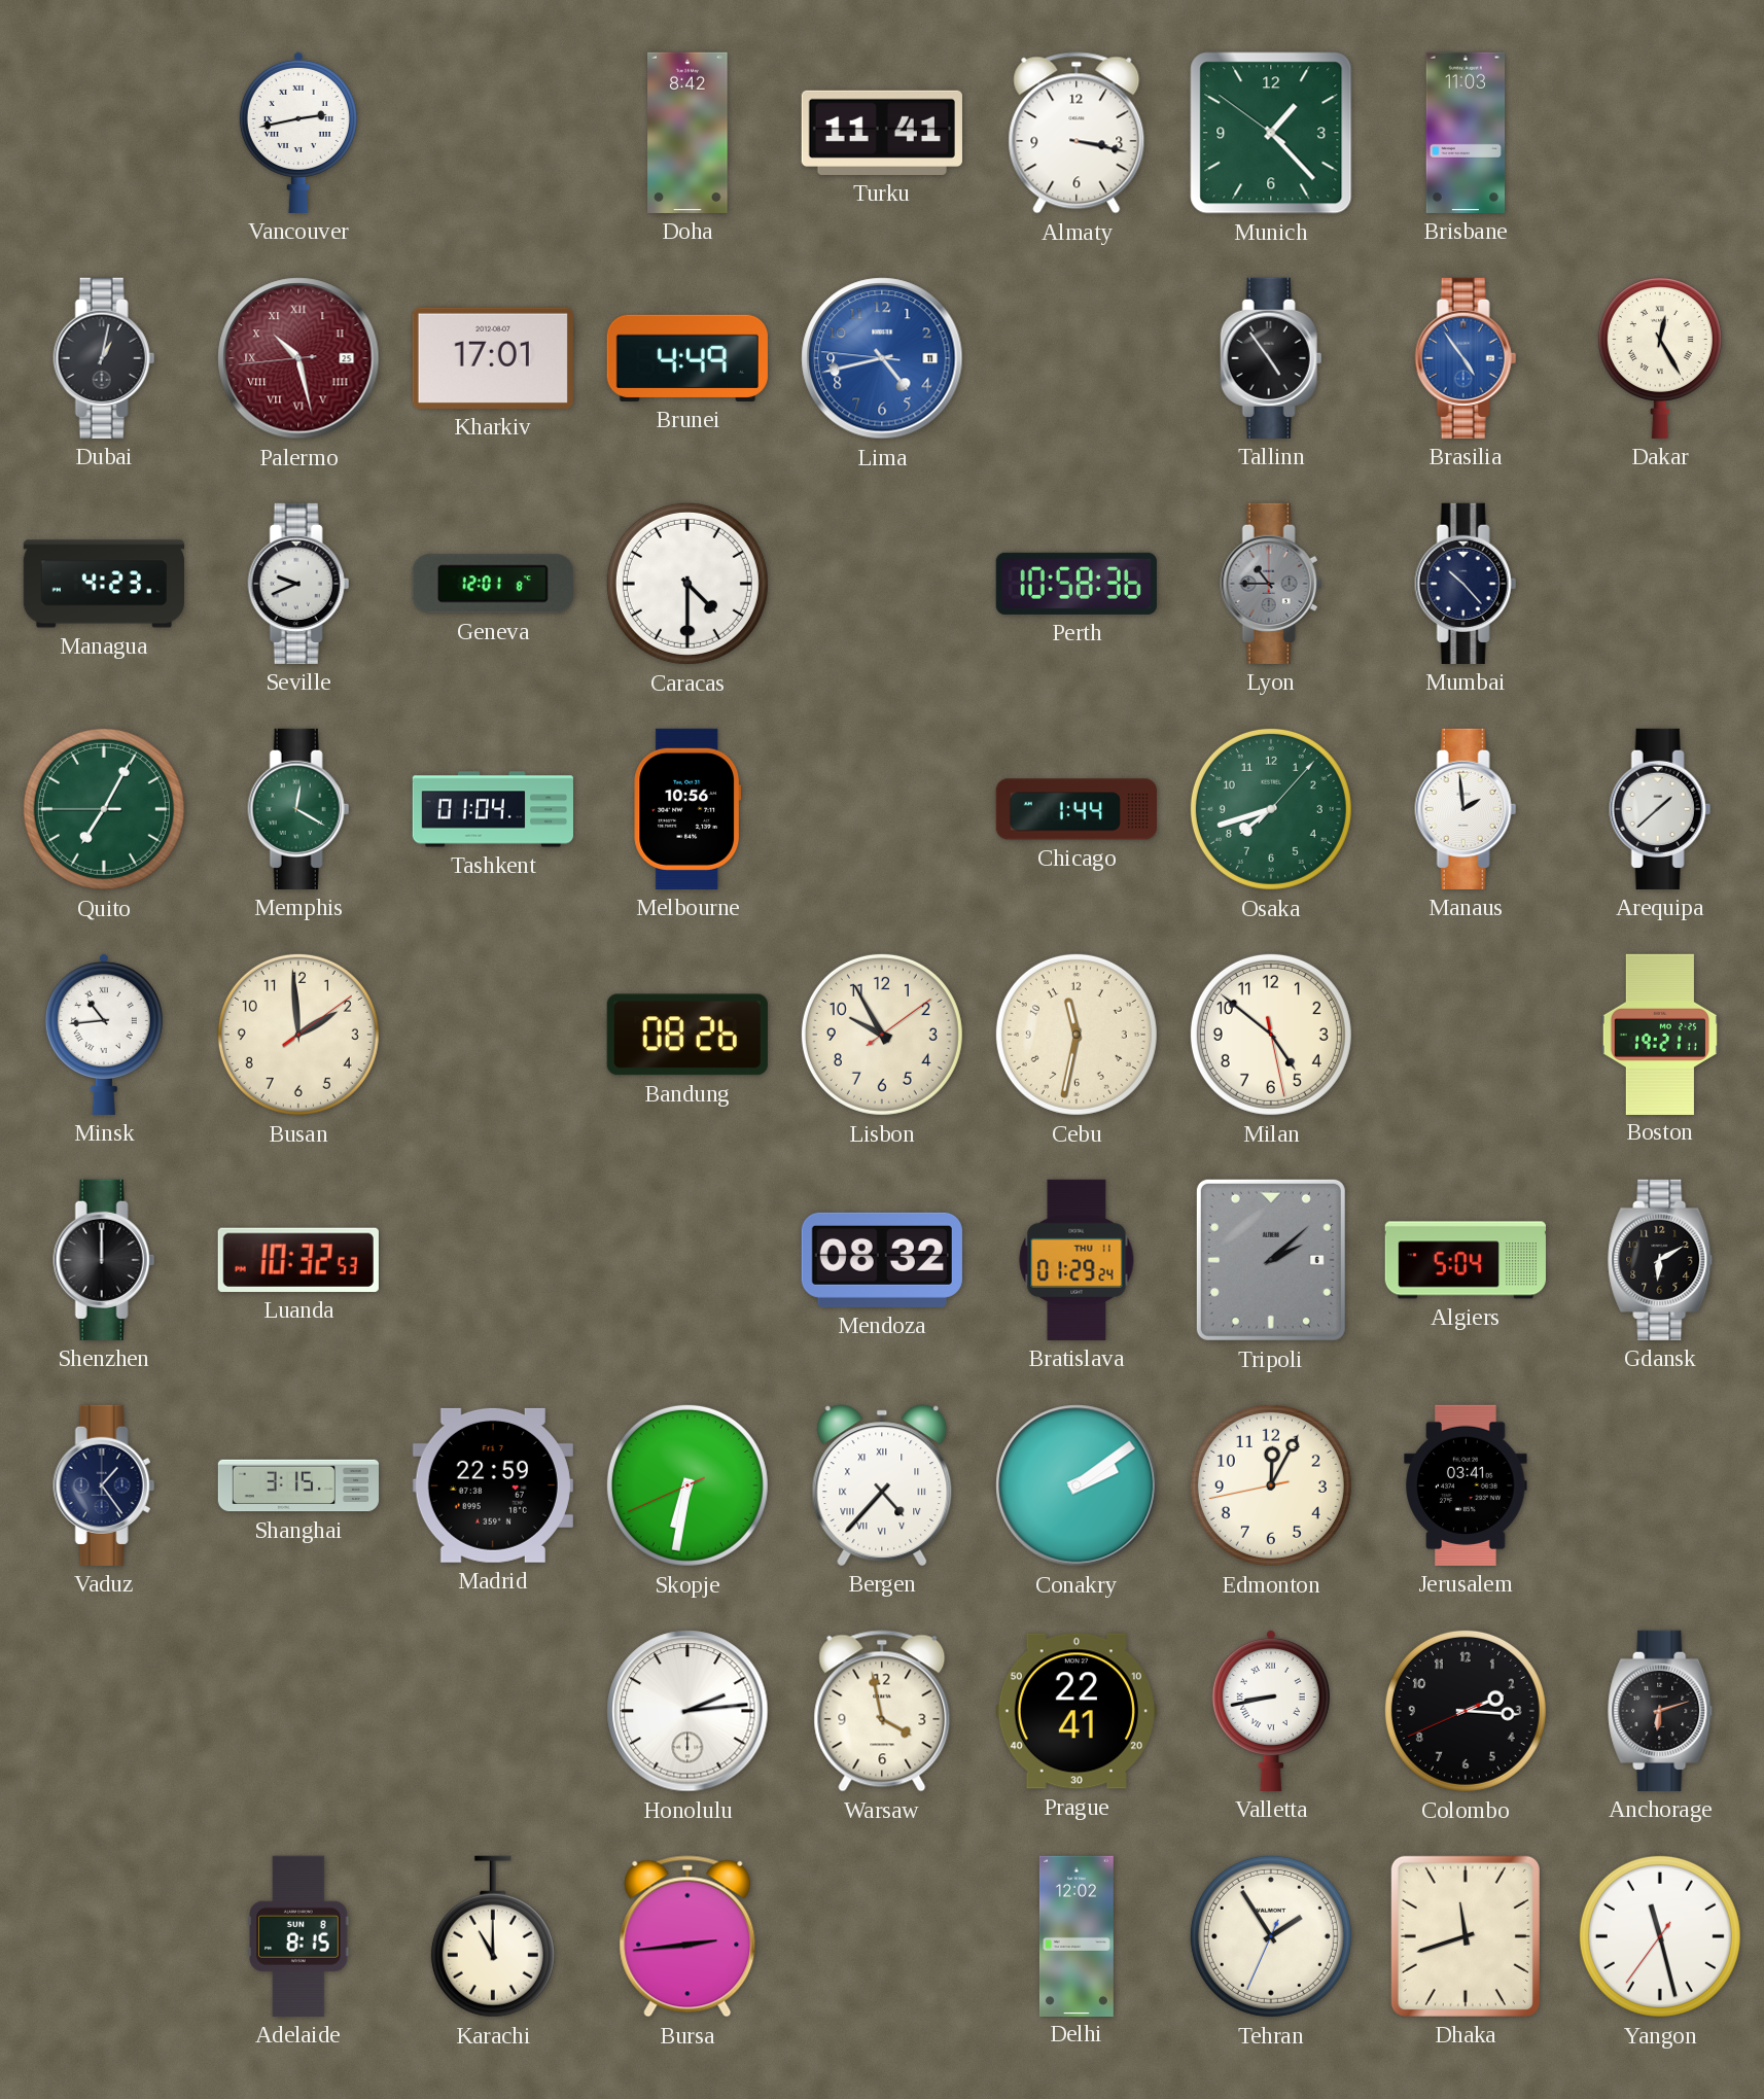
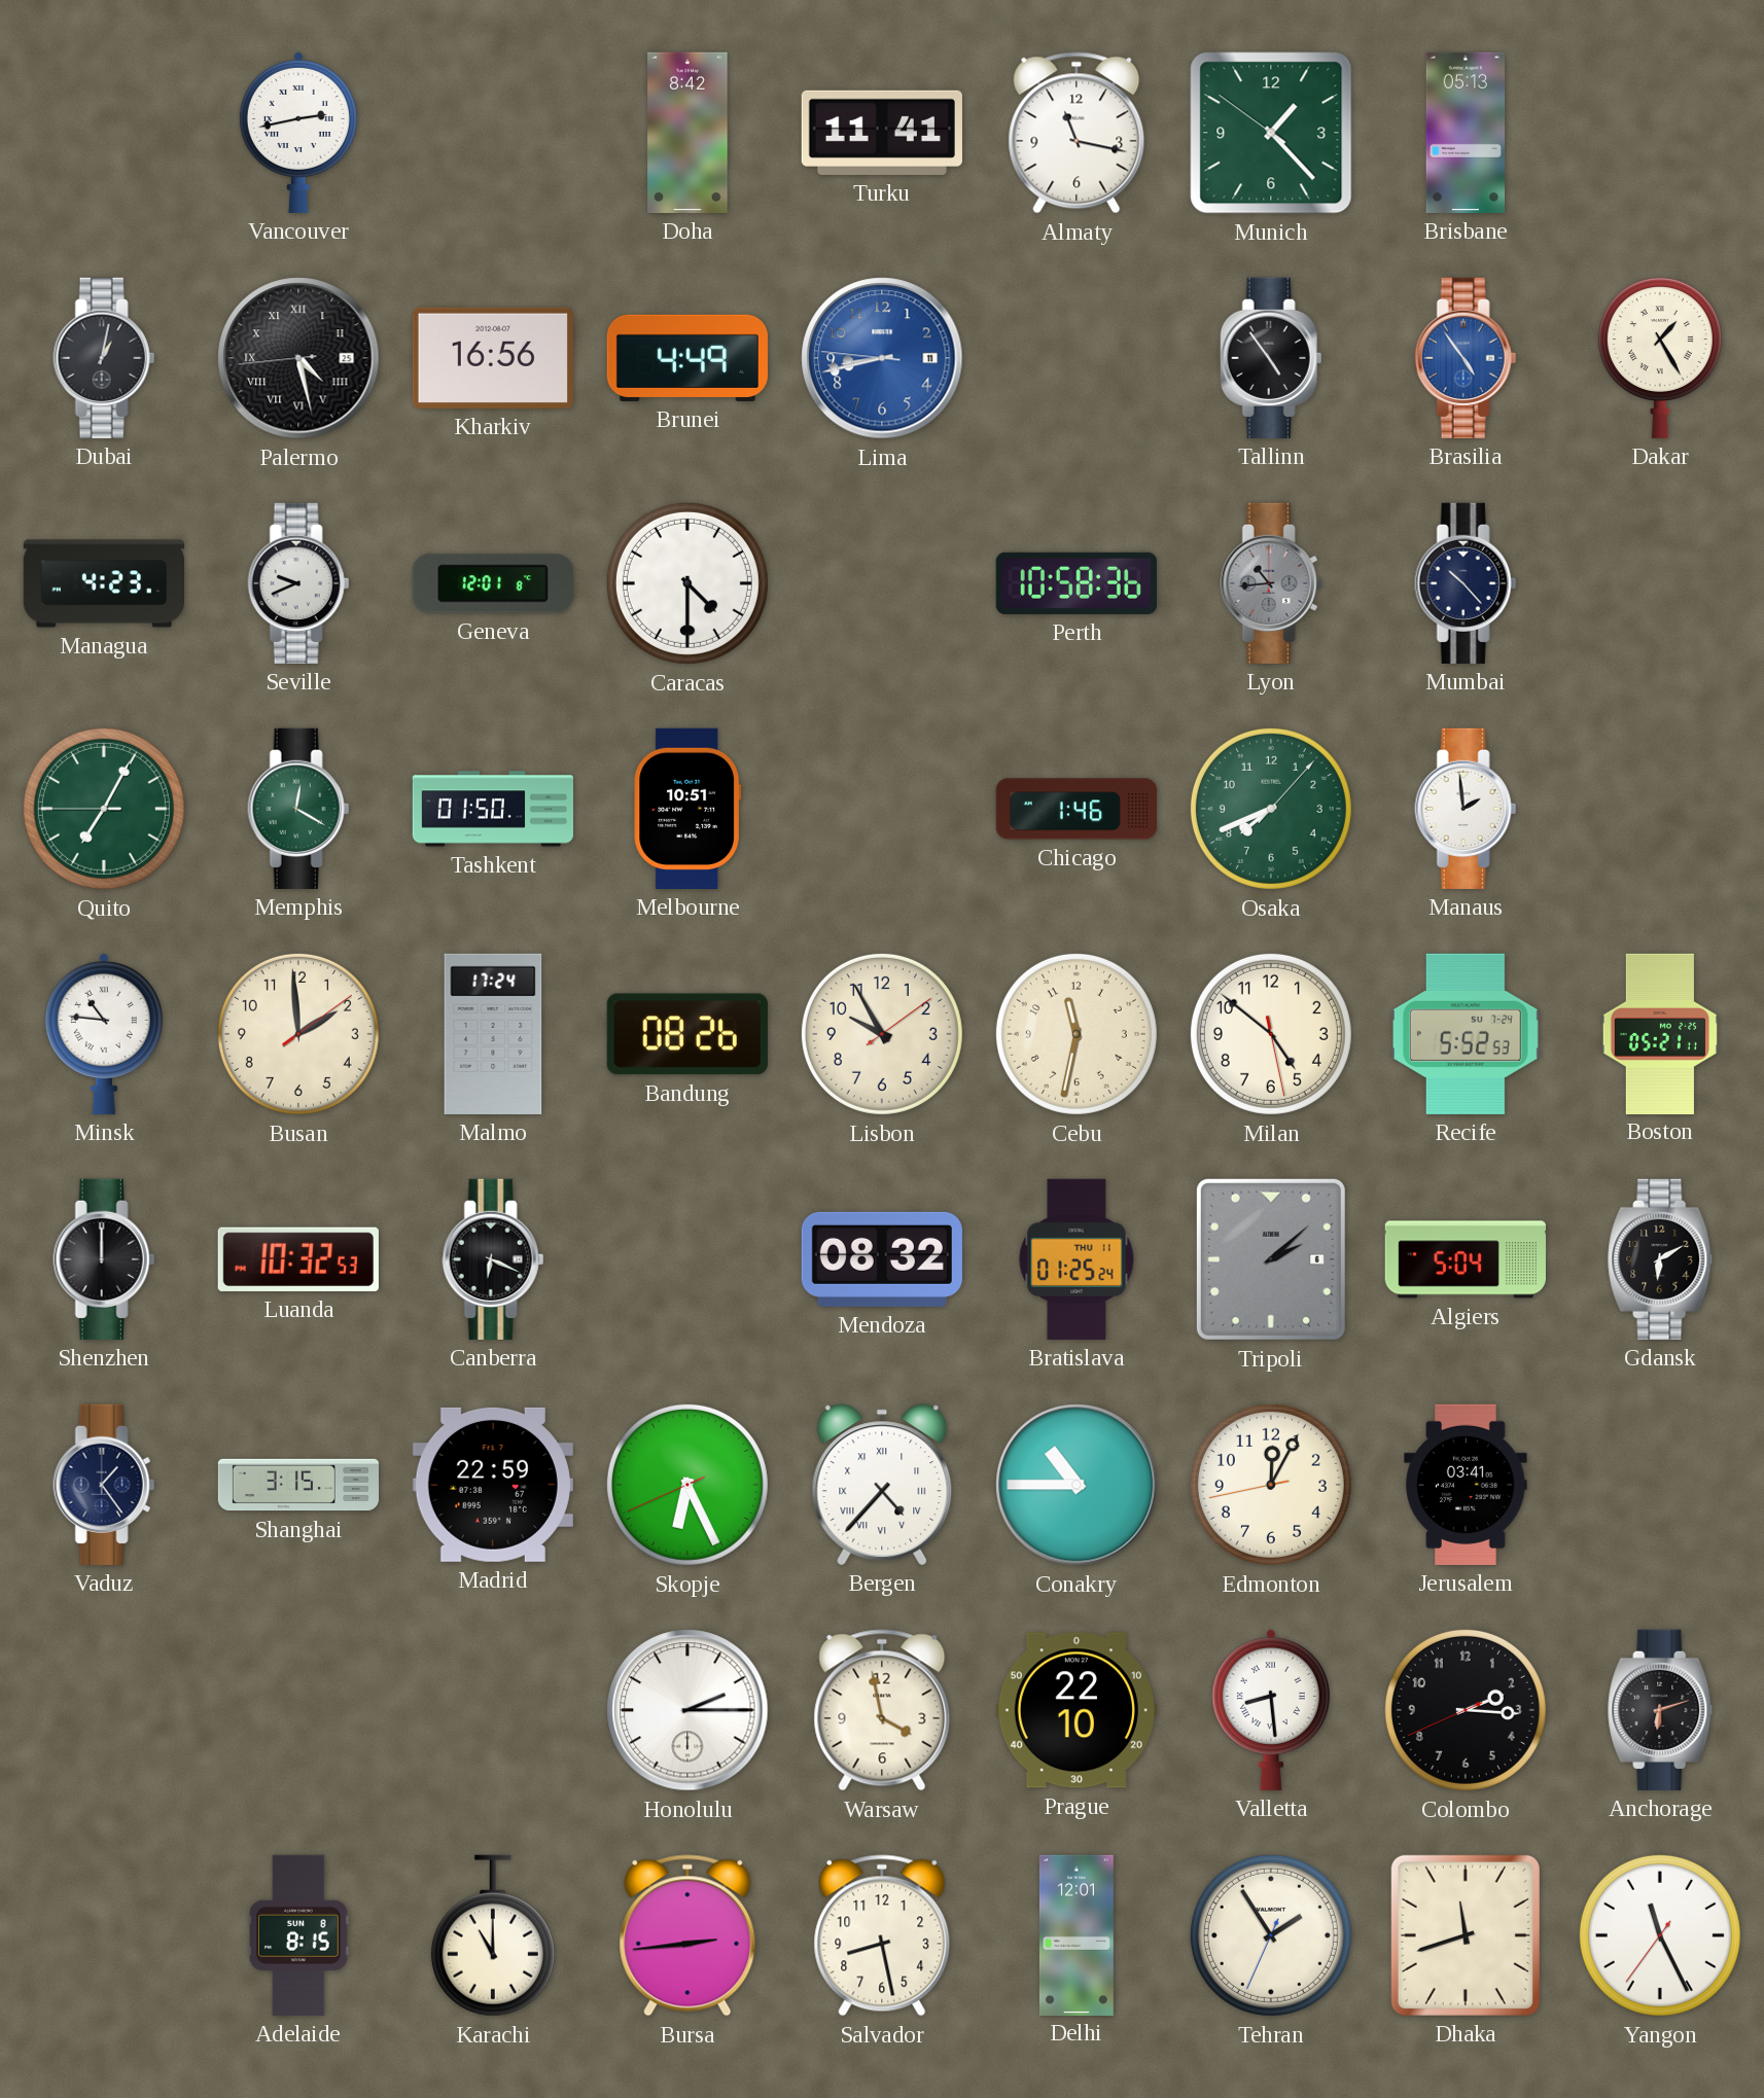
Almaty: 3:17 -> 11:17
Brisbane: 11:03 -> 05:13
Palermo: 10:27 -> 4:27
Palermo dial: burgundy -> black
Kharkiv: 17:01 -> 16:56
Lima: 4:42 -> 8:42
Dakar: 12:25 -> 1:25
Lyon: 10:45 -> 10:44
Tashkent: 01:04 -> 01:50
Melbourne: 10:56 -> 10:51
Chicago: 1:44 -> 1:46
Osaka: 7:42 -> 7:41
Arequipa: 1:38 -> none
Minsk: 10:44 -> 10:46
Malmo: none -> 17:24
Recife: none -> 5:52
Boston: 19:21 -> 05:21
Canberra: none -> 6:19
Bratislava: 01:29 -> 01:25
Skopje: 6:31 -> 6:25
Conakry: 2:09 -> 10:45
Honolulu: 2:14 -> 2:15
Prague: 22:41 -> 22:10
Valletta: 8:43 -> 8:29
Salvador: none -> 8:28
Delhi: 12:02 -> 12:01
Yangon: 11:27 -> 11:25
